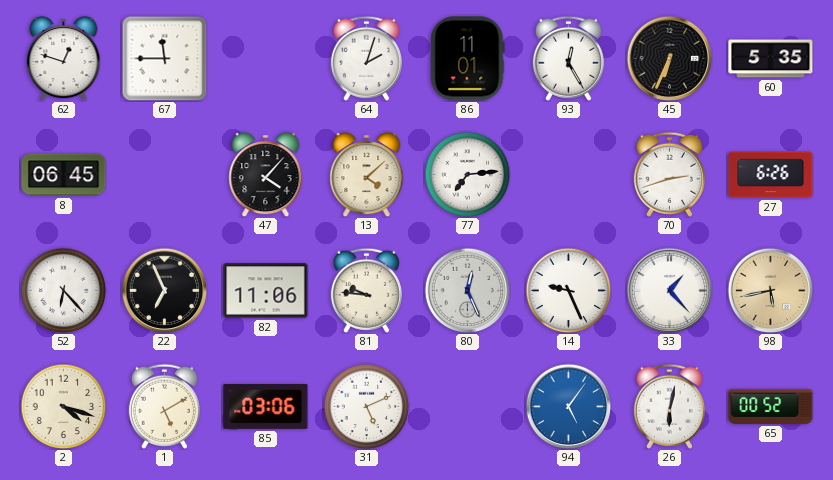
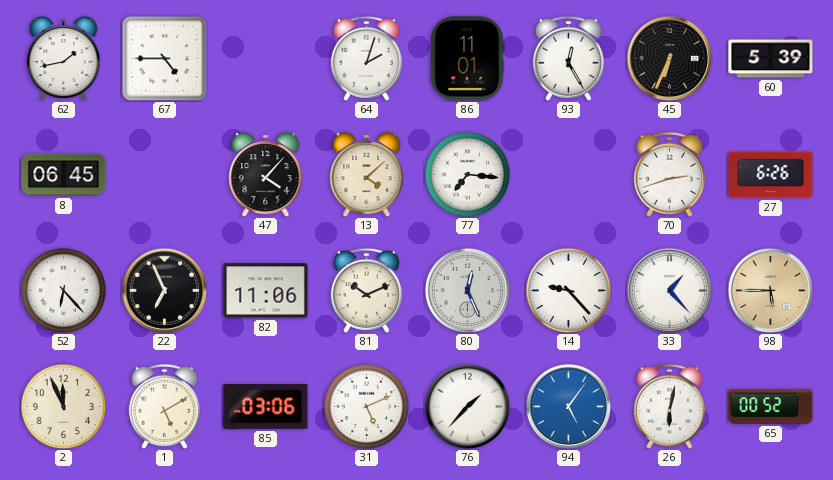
62: 12:48 -> 1:43
67: 11:45 -> 4:45
60: 5:35 -> 5:39
77: 7:14 -> 7:16
81: 9:46 -> 10:11
14: 9:26 -> 9:23
98: 5:43 -> 5:45
2: 4:18 -> 11:56
76: none -> 1:37
